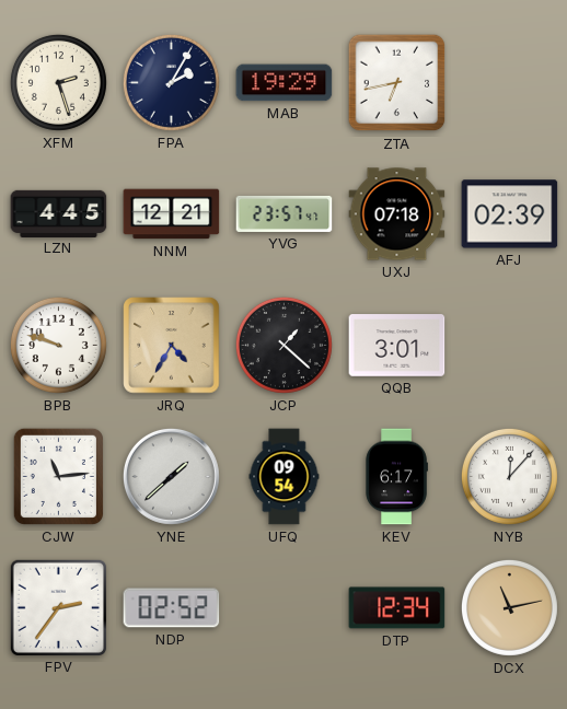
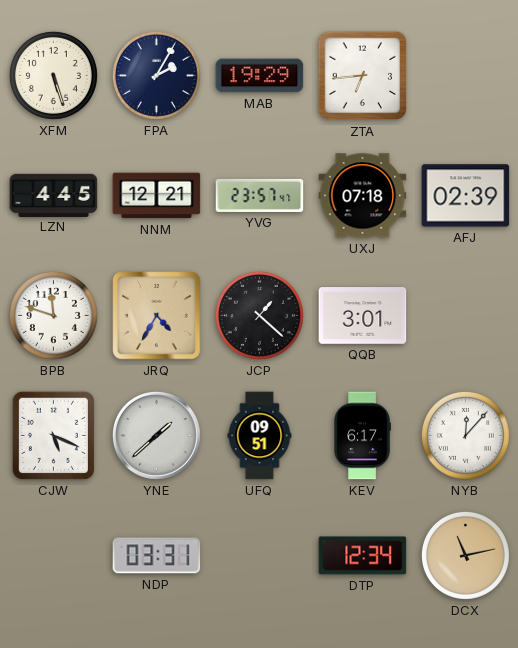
XFM: 2:27 -> 5:27
ZTA: 6:43 -> 6:44
BPB: 9:48 -> 11:48
CJW: 11:14 -> 5:19
UFQ: 09:54 -> 09:51
FPV: 2:36 -> none
NDP: 02:52 -> 03:31
